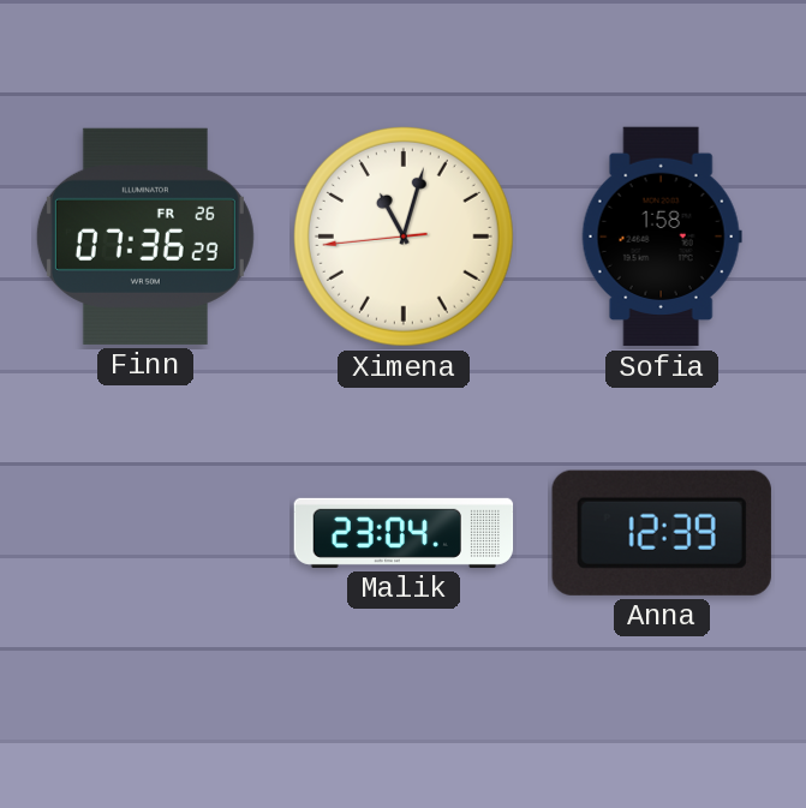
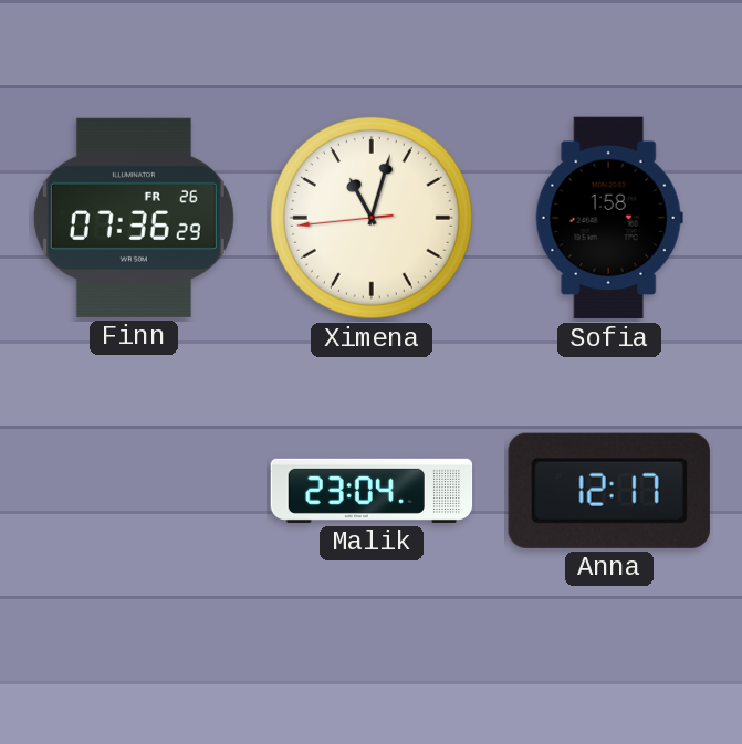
Anna: 12:39 -> 12:17
